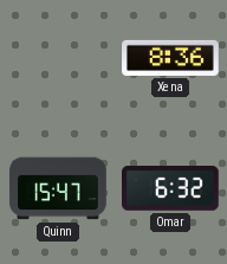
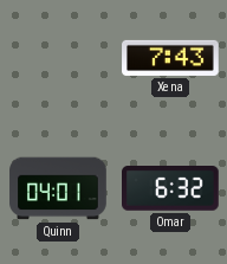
Xena: 8:36 -> 7:43
Quinn: 15:47 -> 04:01
